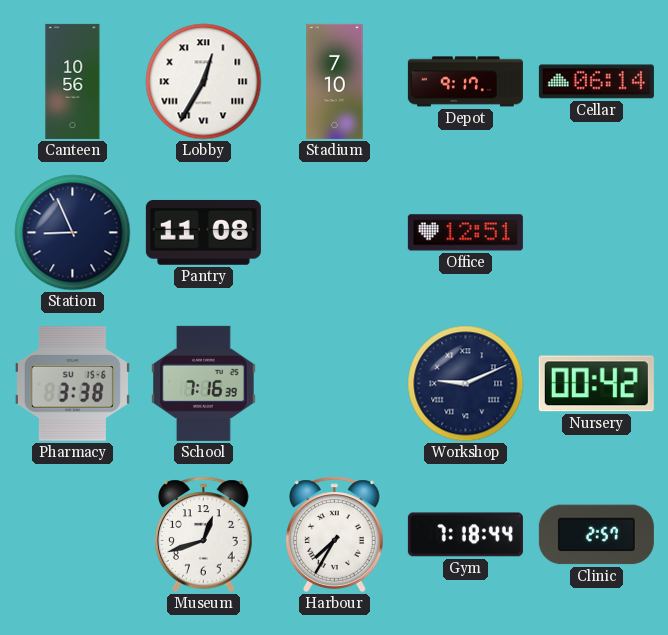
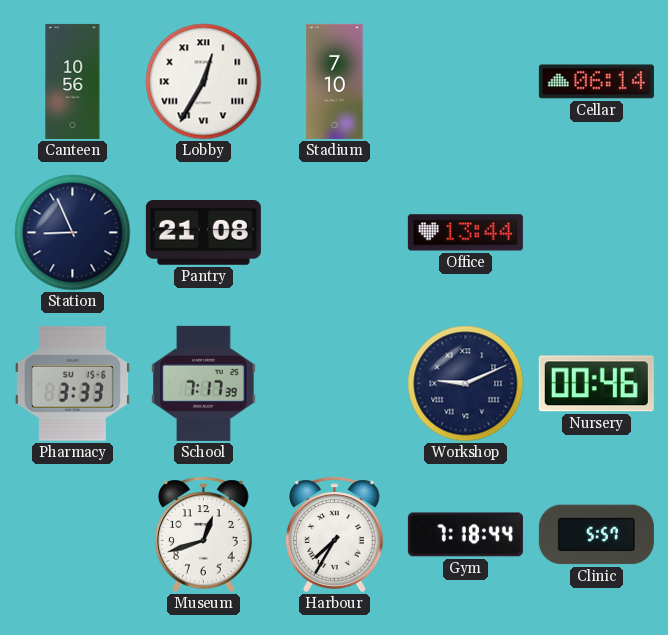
Depot: 9:17 -> none
Pantry: 11:08 -> 21:08
Office: 12:51 -> 13:44
Pharmacy: 3:38 -> 3:33
School: 7:16 -> 7:17
Nursery: 00:42 -> 00:46
Clinic: 2:57 -> 5:57
